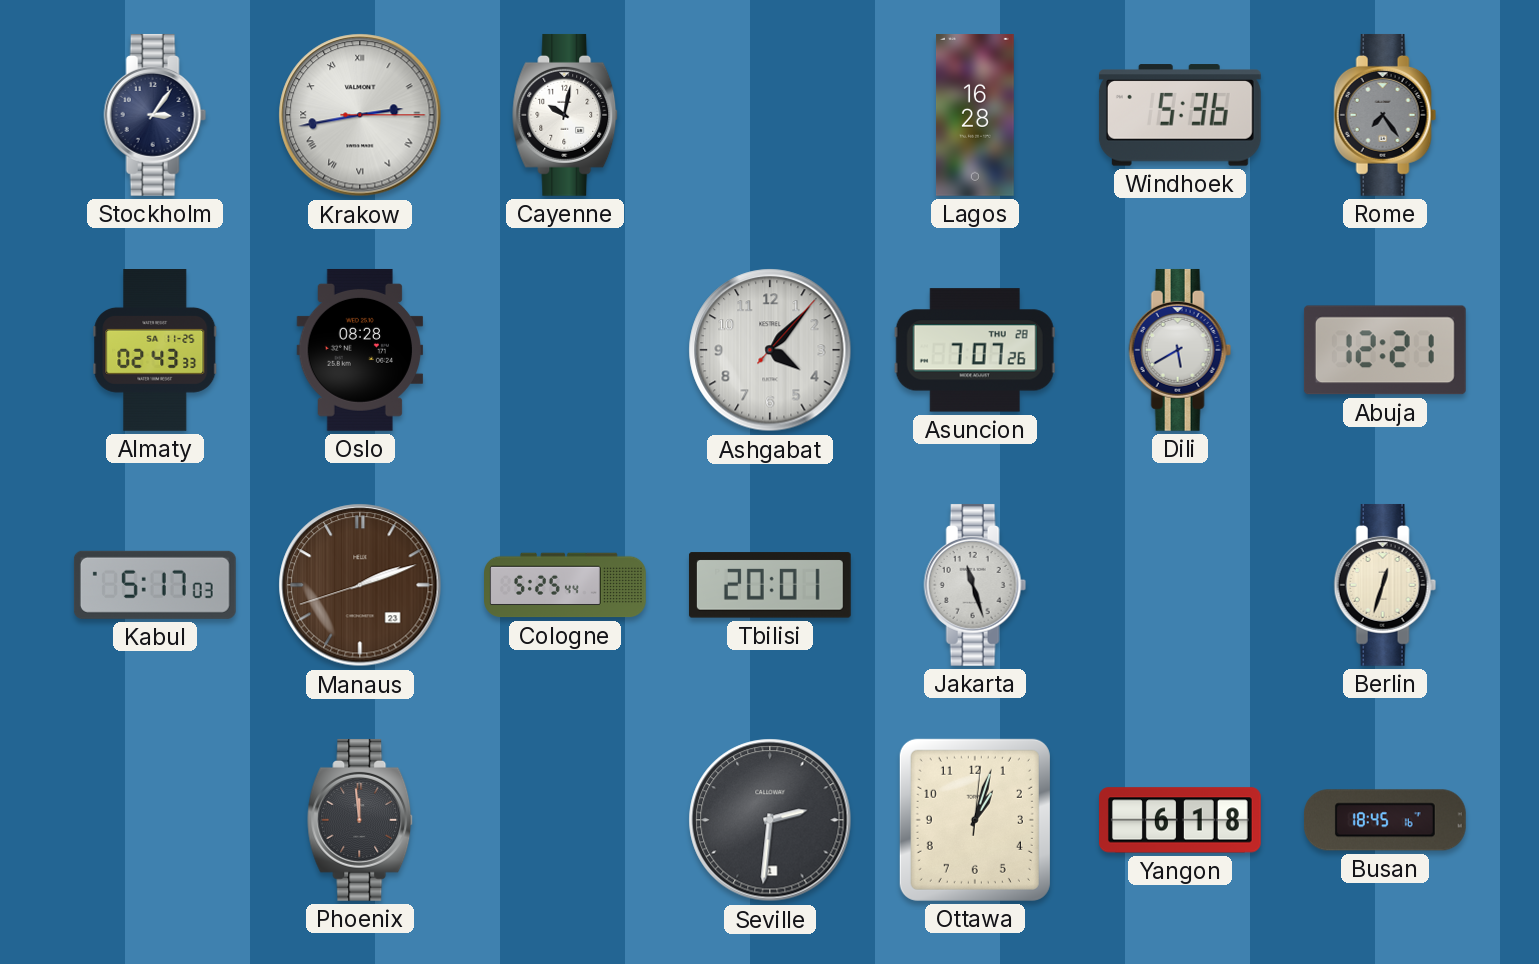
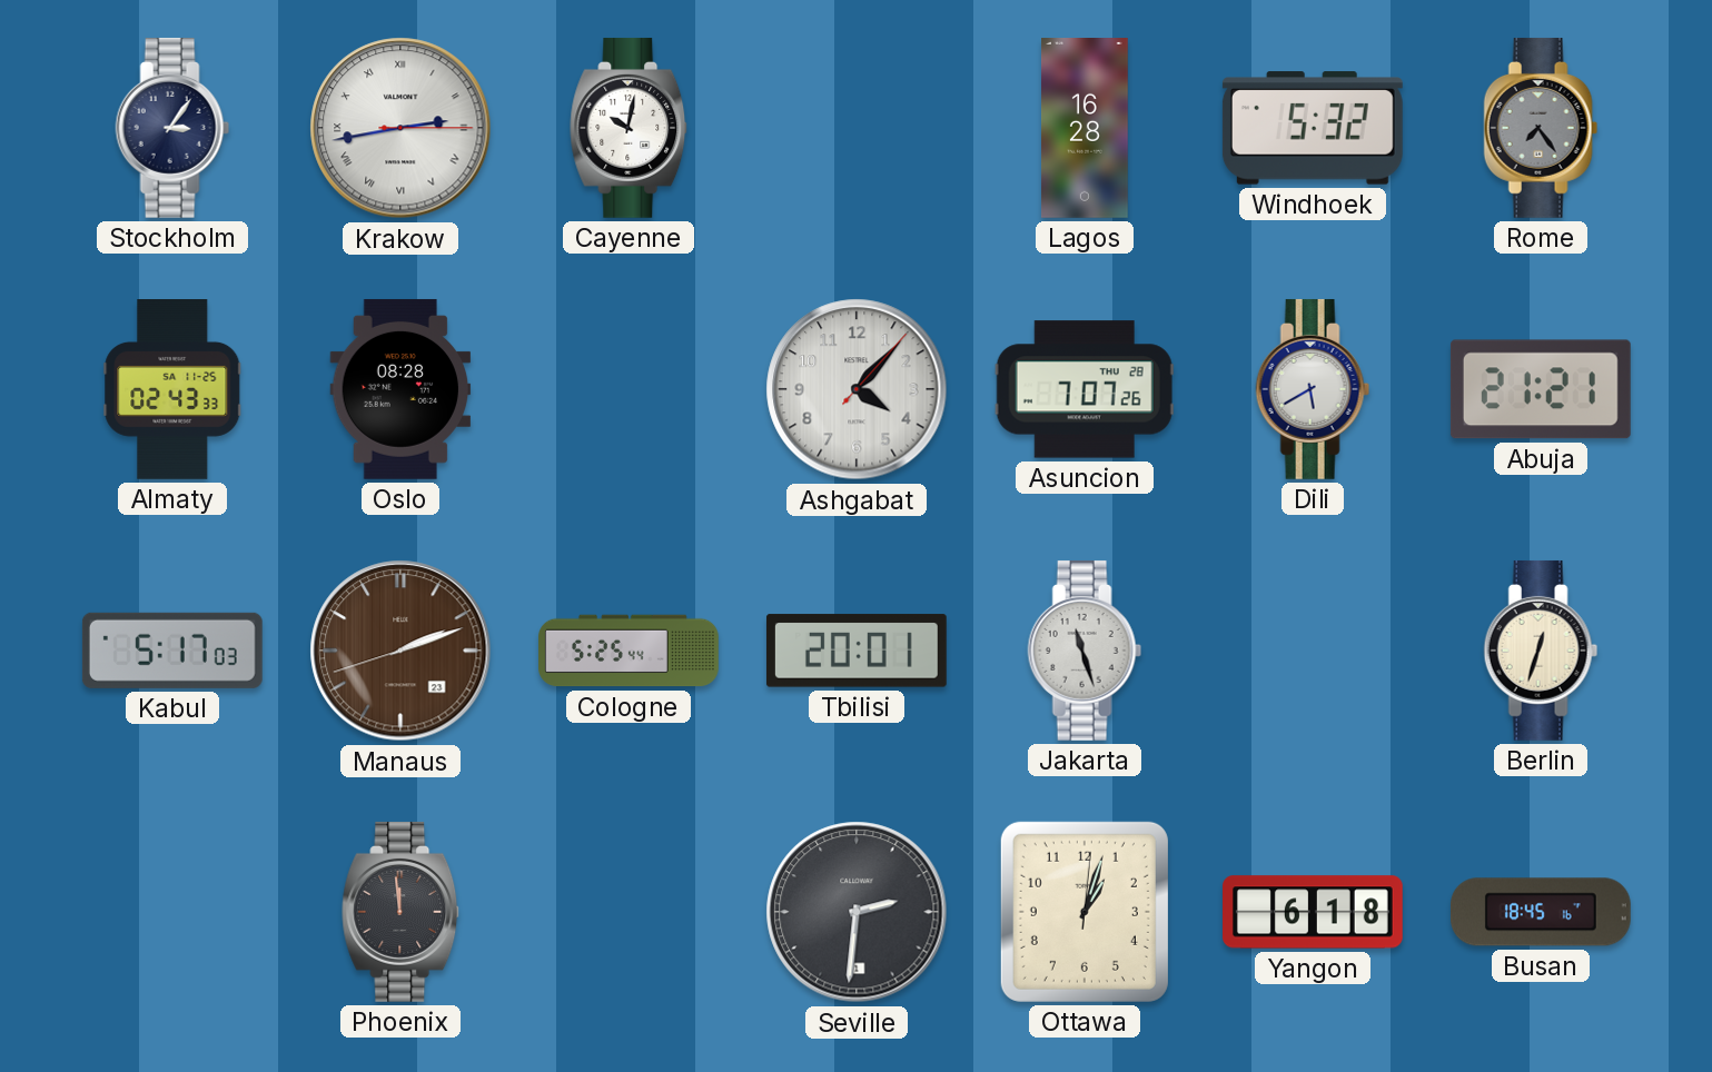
Windhoek: 5:36 -> 5:32
Abuja: 12:21 -> 21:21
